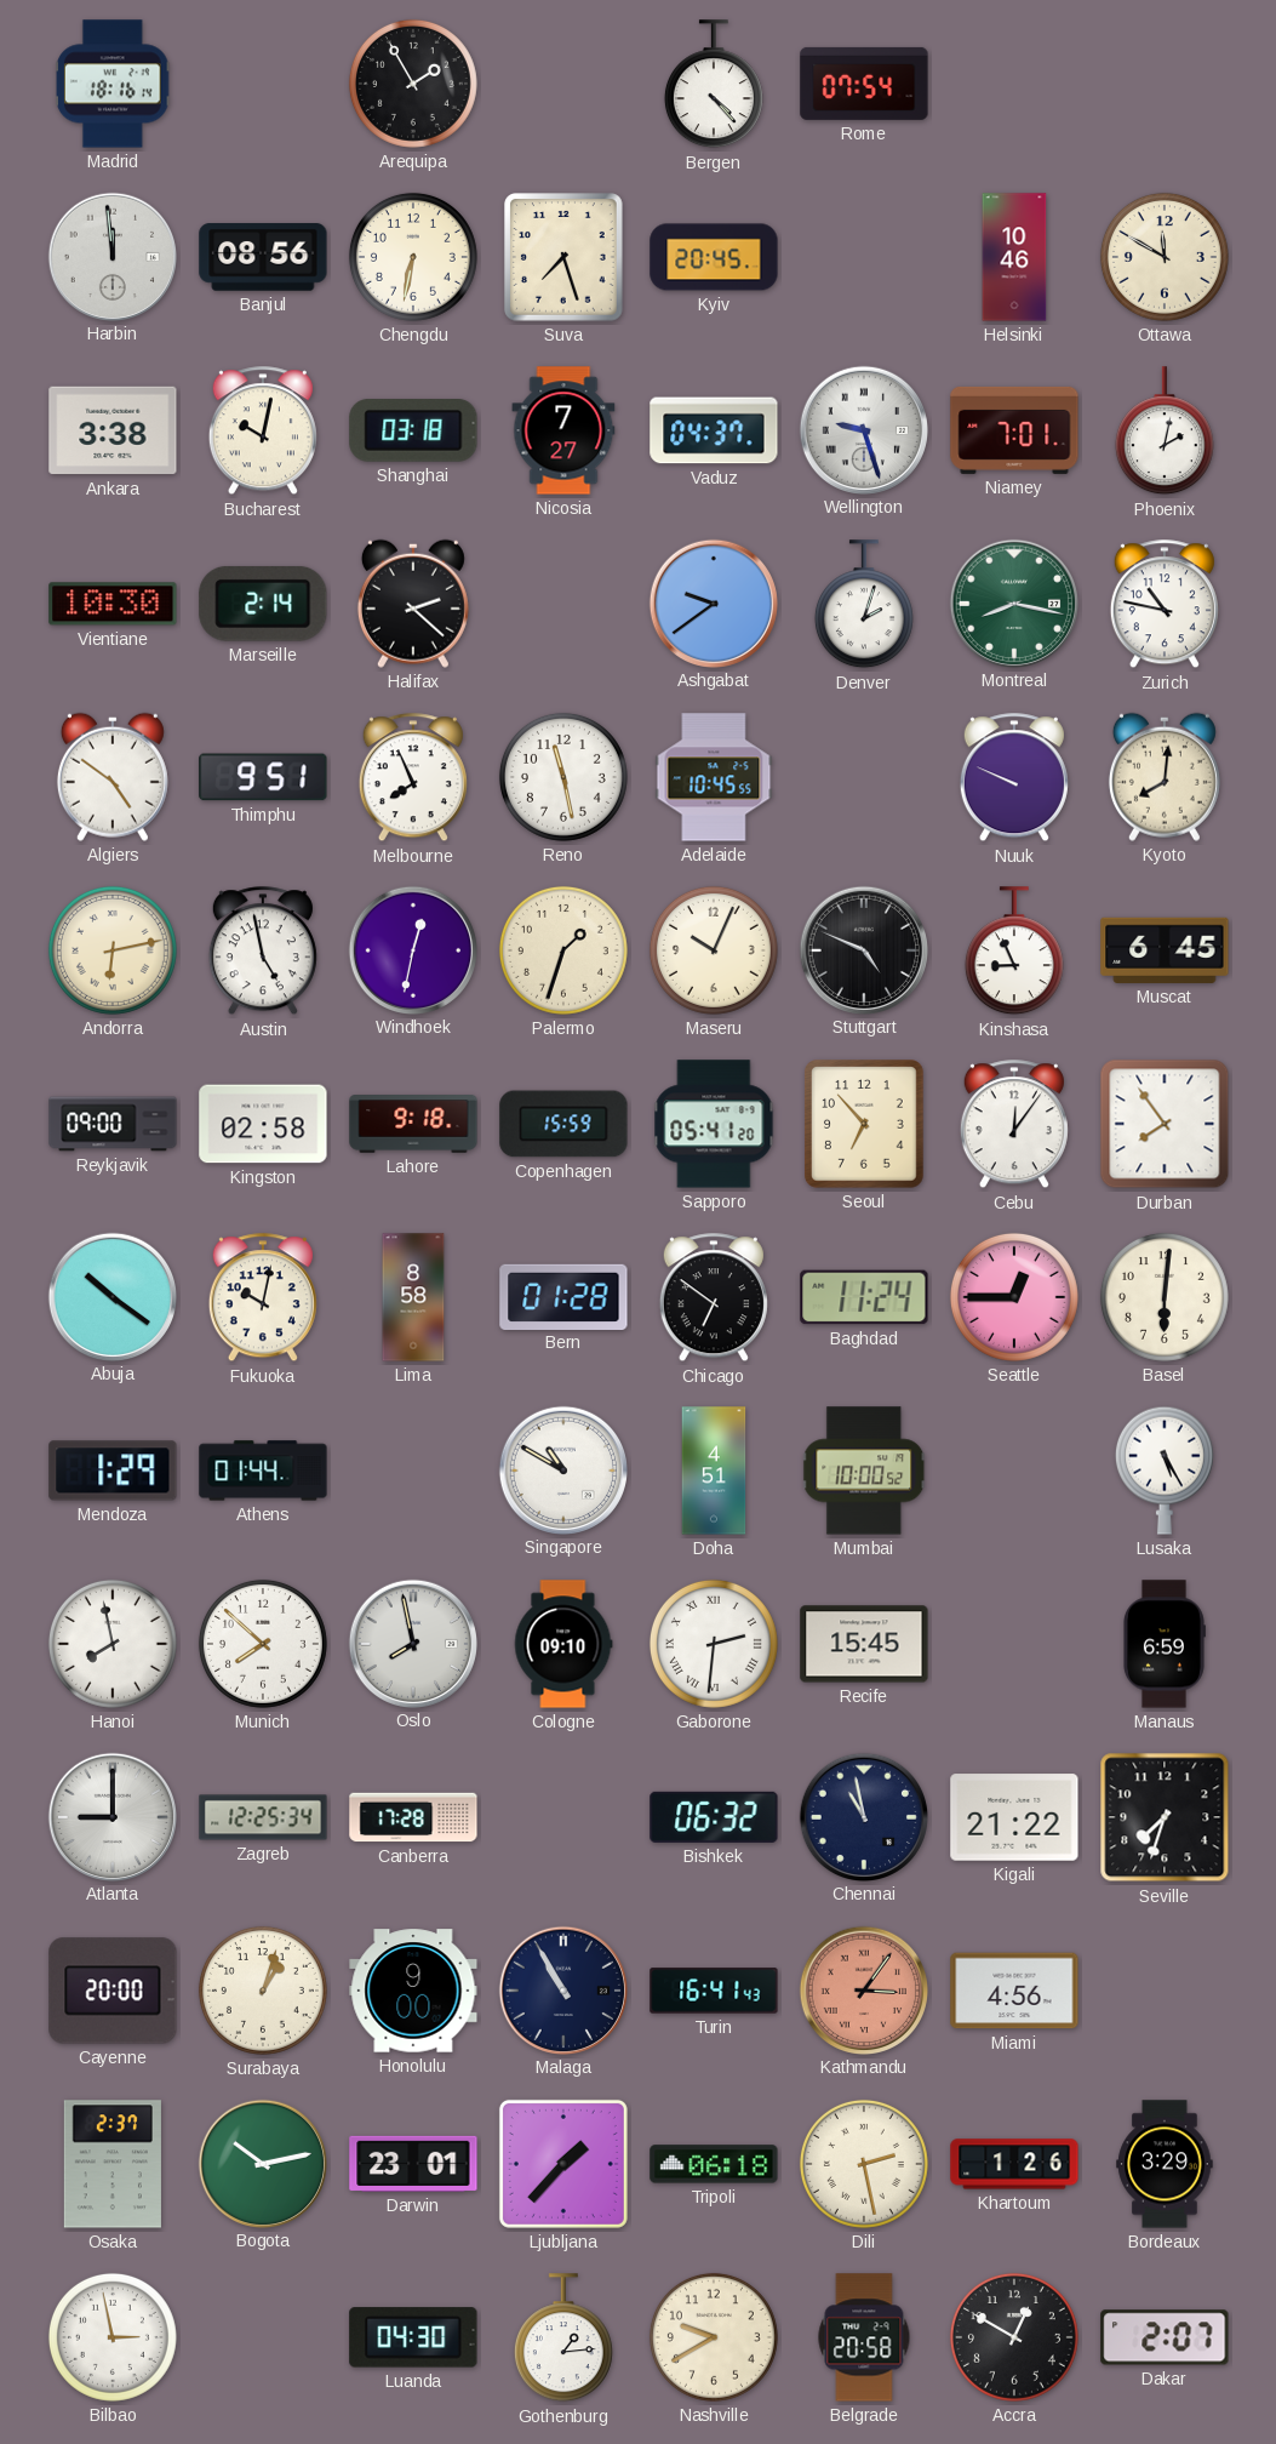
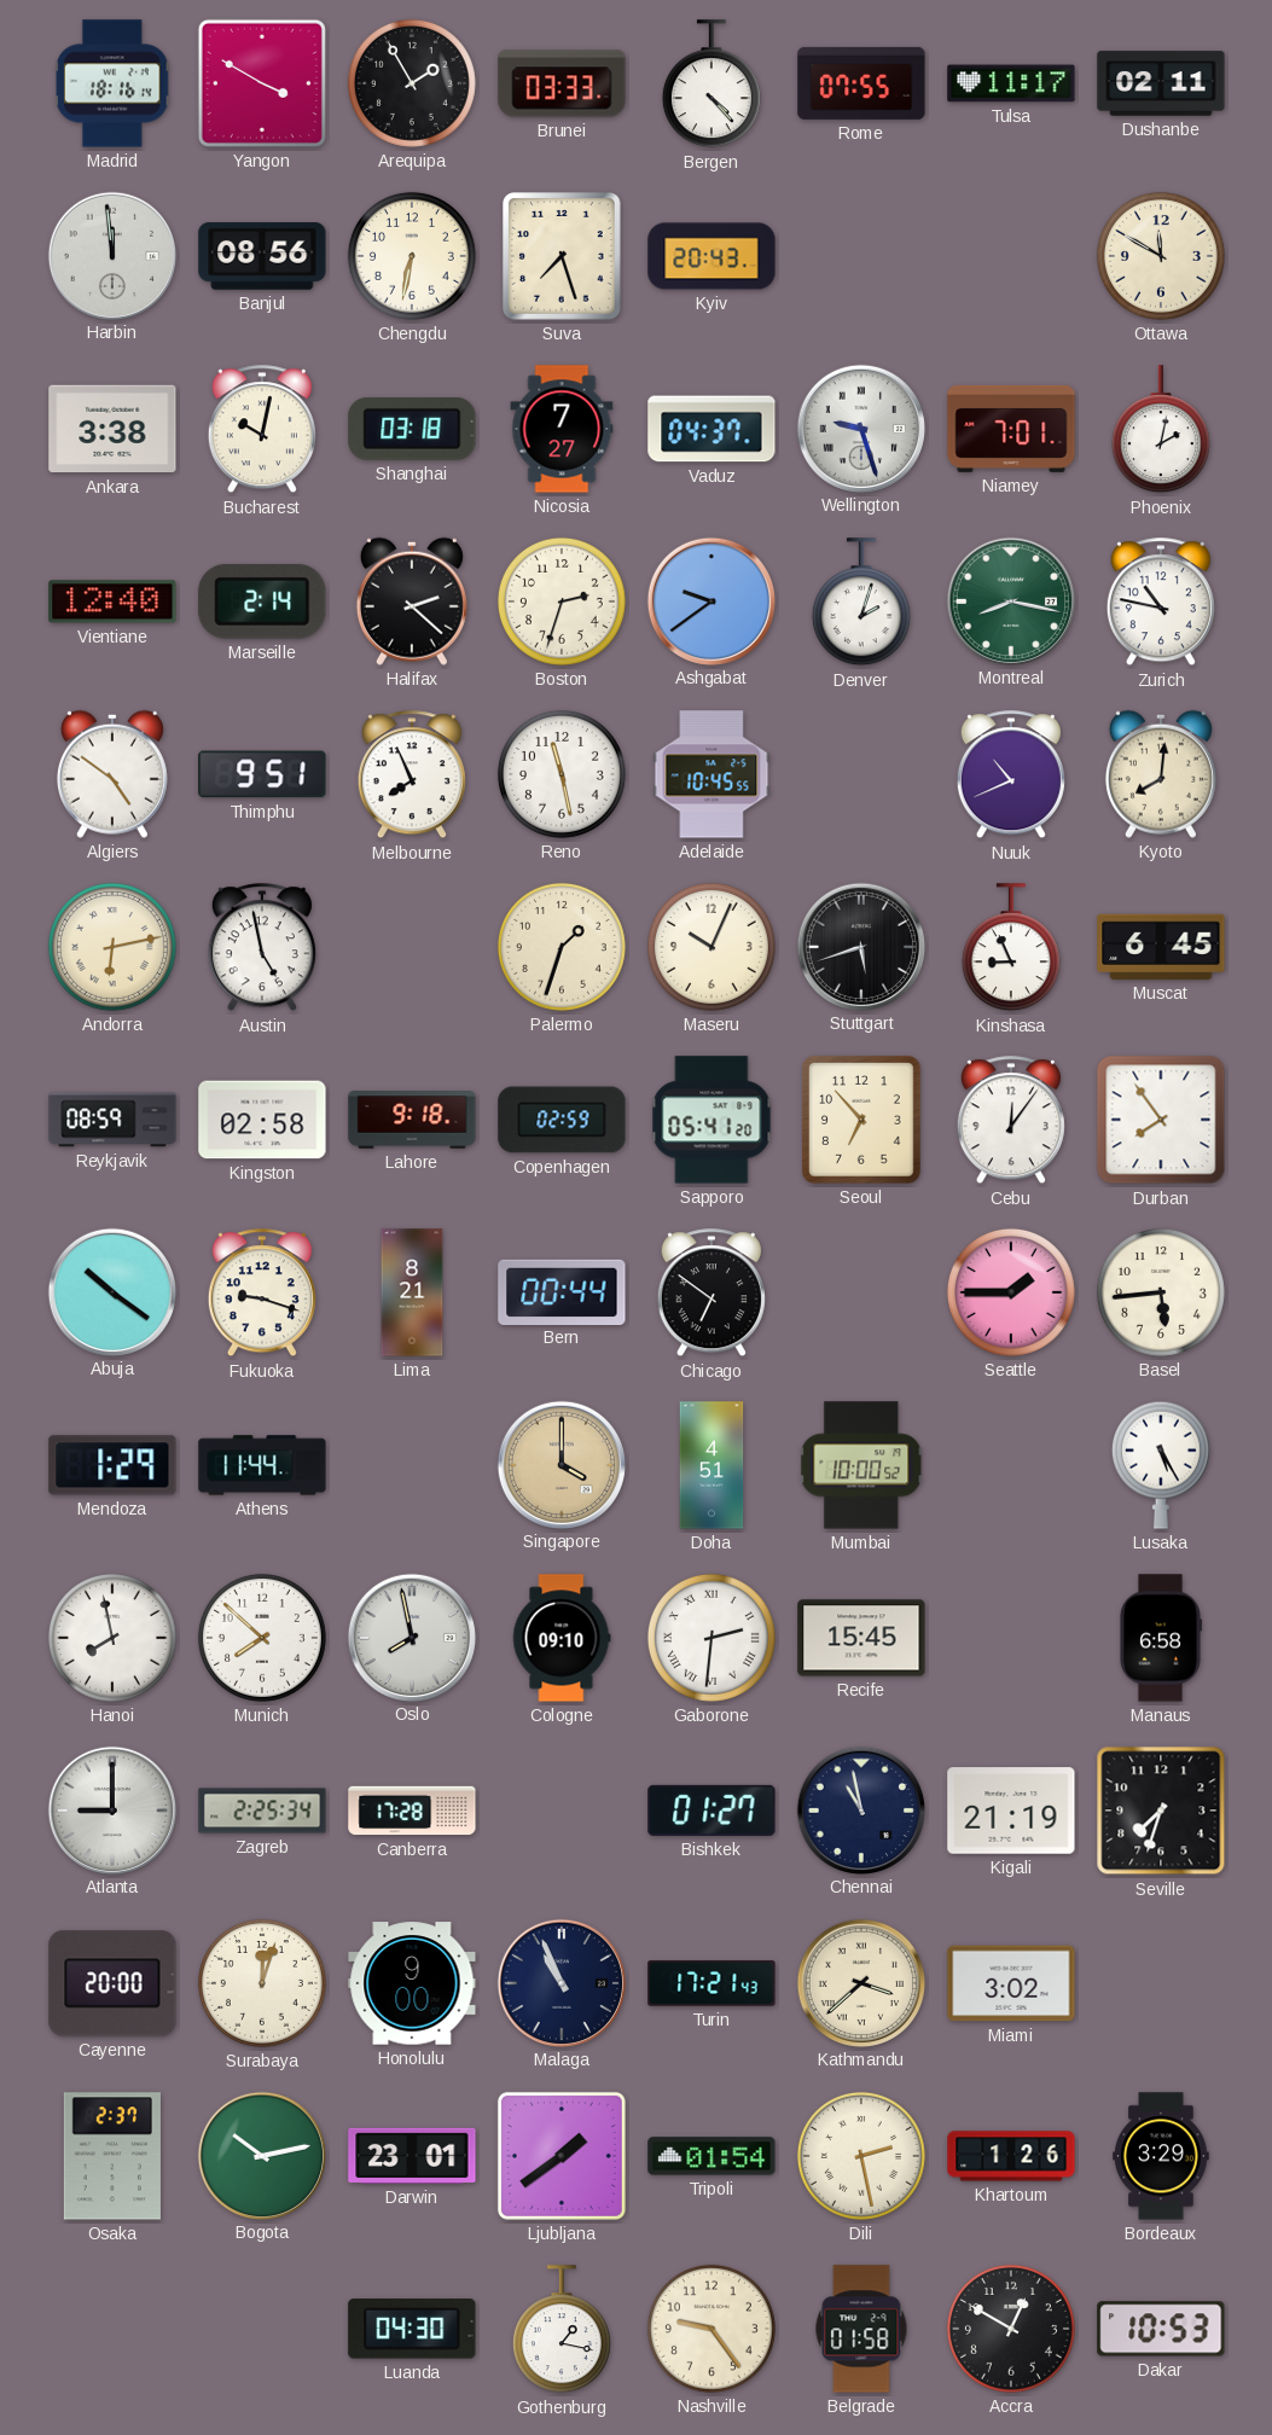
Yangon: none -> 3:50
Brunei: none -> 03:33
Rome: 07:54 -> 07:55
Tulsa: none -> 11:17
Dushanbe: none -> 02:11
Kyiv: 20:45 -> 20:43
Helsinki: 10:46 -> none
Vientiane: 10:30 -> 12:40
Boston: none -> 2:33
Nuuk: 9:49 -> 10:41
Windhoek: 12:32 -> none
Stuttgart: 4:49 -> 5:42
Reykjavik: 09:00 -> 08:59
Copenhagen: 15:59 -> 02:59
Fukuoka: 10:02 -> 9:18
Lima: 8:58 -> 8:21
Bern: 01:28 -> 00:44
Baghdad: 11:24 -> none
Seattle: 12:45 -> 1:45
Basel: 6:01 -> 5:44
Athens: 01:44 -> 11:44
Singapore: 10:50 -> 4:00
Singapore dial: white -> champagne
Manaus: 6:59 -> 6:58
Zagreb: 12:25 -> 2:25
Bishkek: 06:32 -> 01:27
Kigali: 21:22 -> 21:19
Surabaya: 1:03 -> 12:03
Malaga: 10:55 -> 10:56
Turin: 16:41 -> 17:21
Kathmandu: 3:06 -> 3:38
Kathmandu dial: salmon -> cream
Miami: 4:56 -> 3:02
Ljubljana: 1:37 -> 1:39
Tripoli: 06:18 -> 01:54
Bilbao: 2:58 -> none
Gothenburg: 1:14 -> 1:17
Nashville: 9:40 -> 9:24
Belgrade: 20:58 -> 01:58
Dakar: 2:07 -> 10:53
